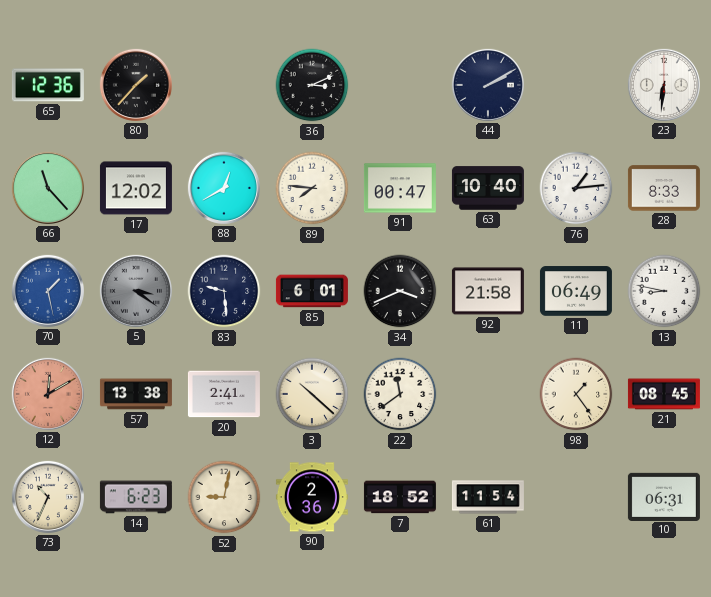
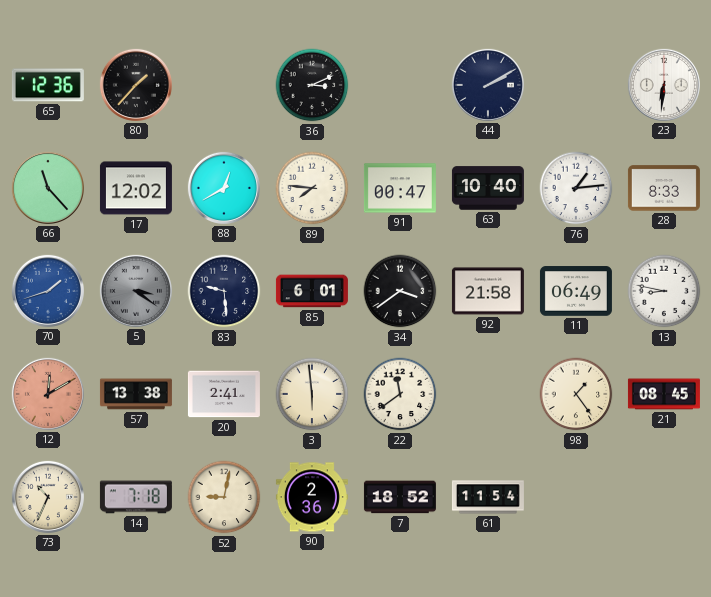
70: 1:28 -> 1:42
34: 3:41 -> 3:39
3: 10:22 -> 5:59
14: 6:23 -> 7:18
10: 06:31 -> none
